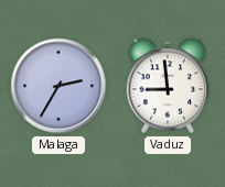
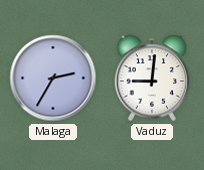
Vaduz: 8:59 -> 9:01
